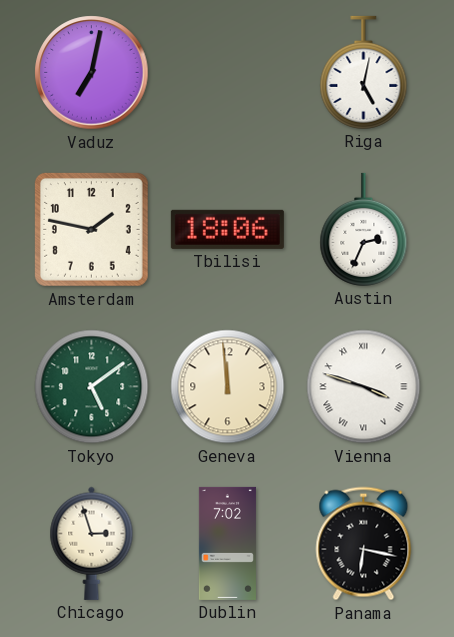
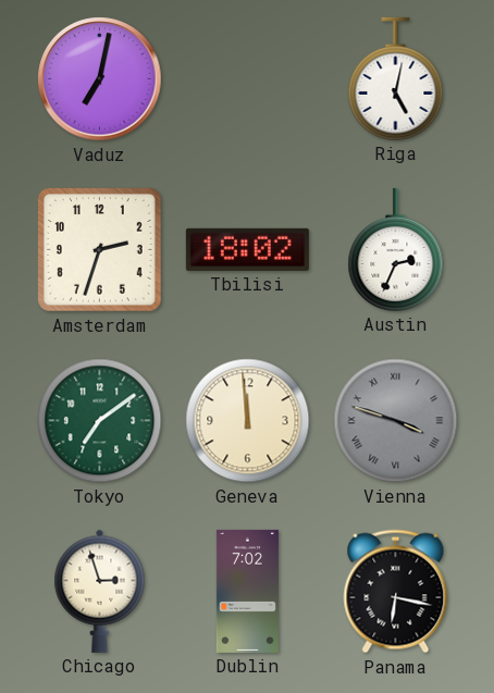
Amsterdam: 1:47 -> 2:33
Tbilisi: 18:06 -> 18:02
Tokyo: 5:09 -> 7:09
Vienna dial: white -> grey
